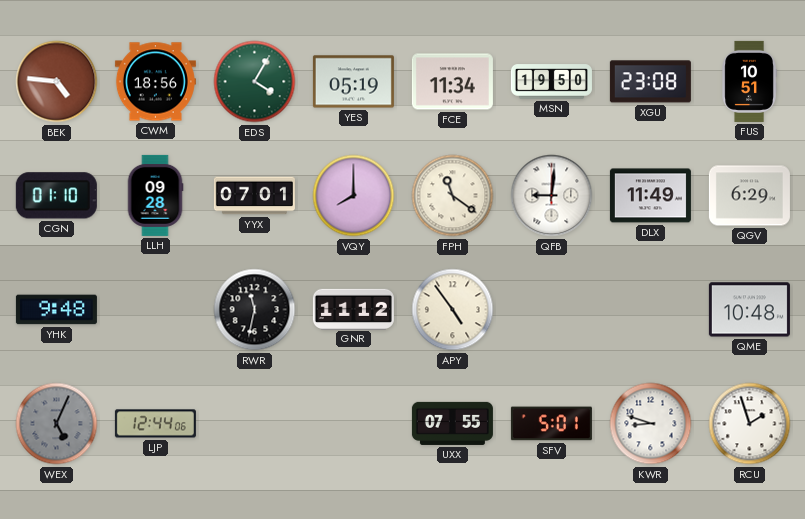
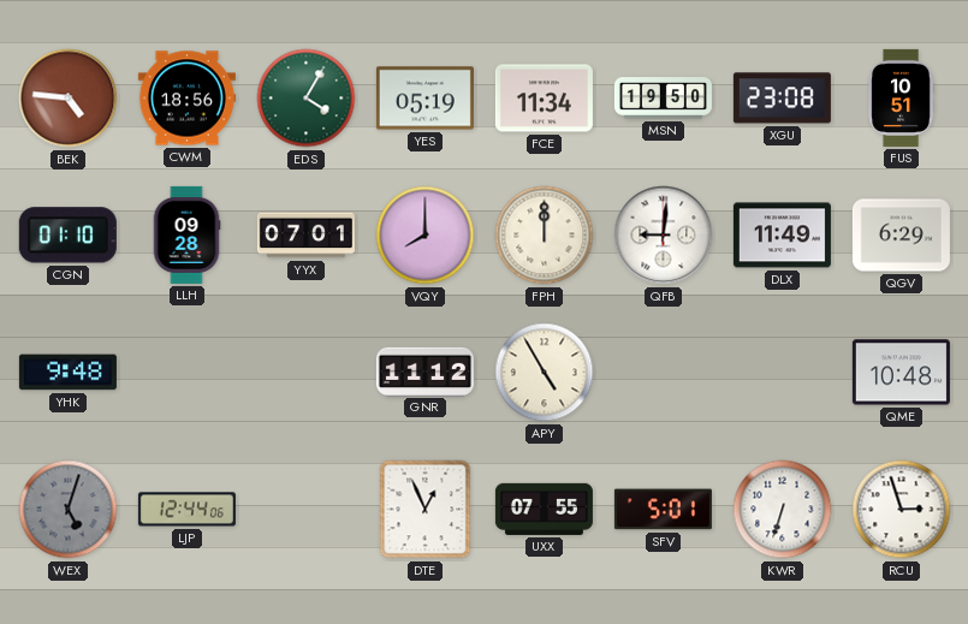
FPH: 11:21 -> 12:00
RWR: 11:32 -> none
APY: 4:54 -> 4:55
WEX: 5:04 -> 5:03
DTE: none -> 12:56
KWR: 8:48 -> 6:33
RCU: 1:57 -> 2:57
